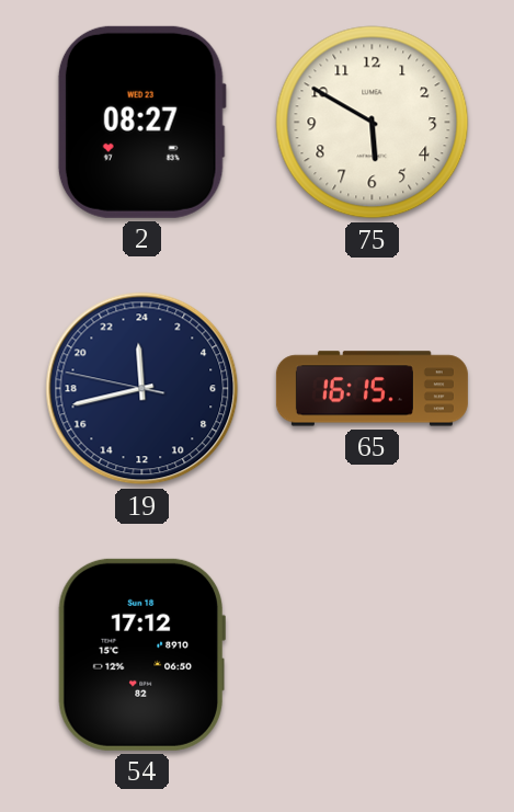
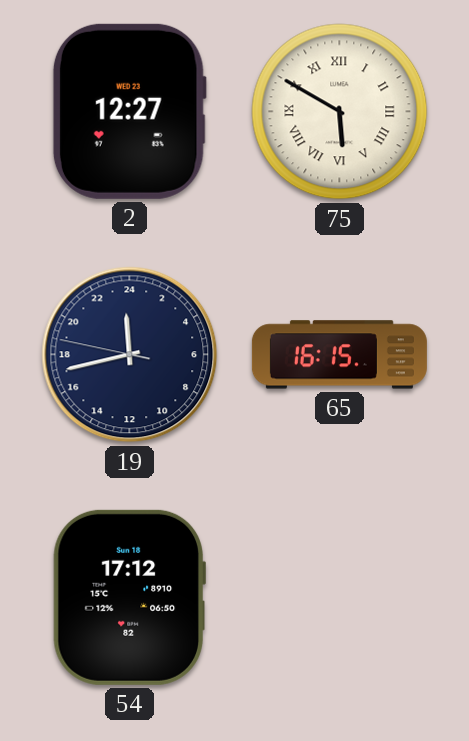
2: 08:27 -> 12:27
75 numerals: Arabic -> Roman
